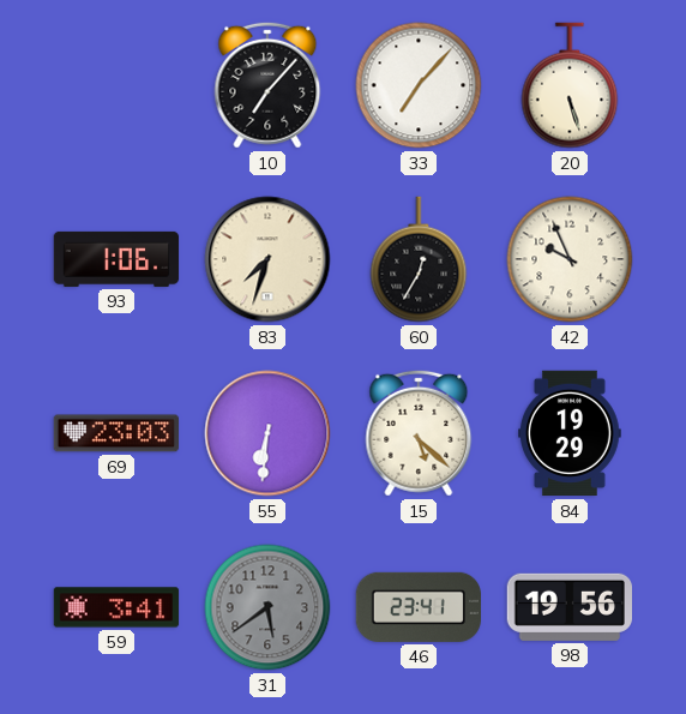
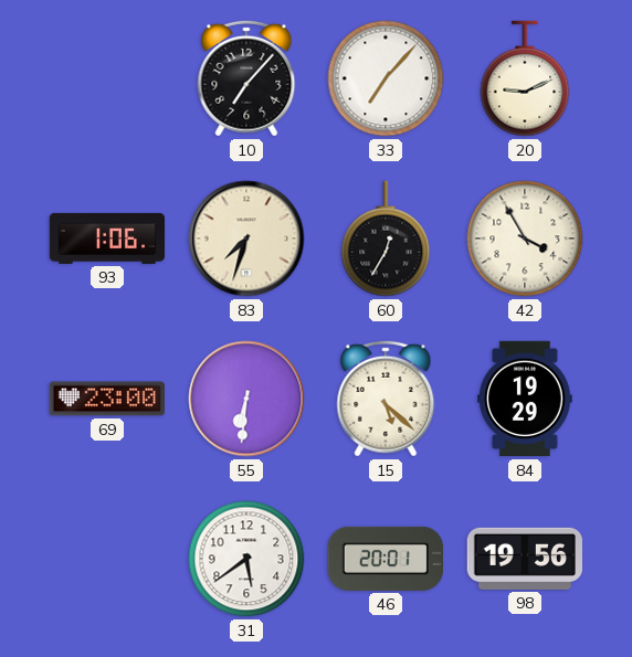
20: 5:27 -> 9:11
42: 9:56 -> 3:55
69: 23:03 -> 23:00
59: 3:41 -> none
31 dial: grey -> white
46: 23:41 -> 20:01
